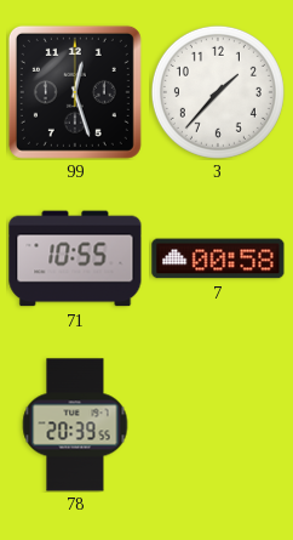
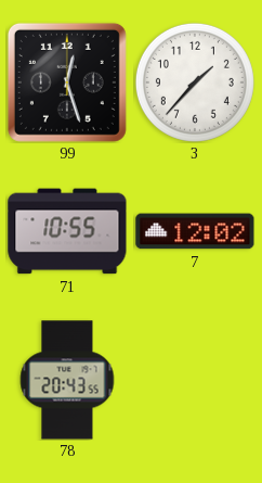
7: 00:58 -> 12:02
78: 20:39 -> 20:43
